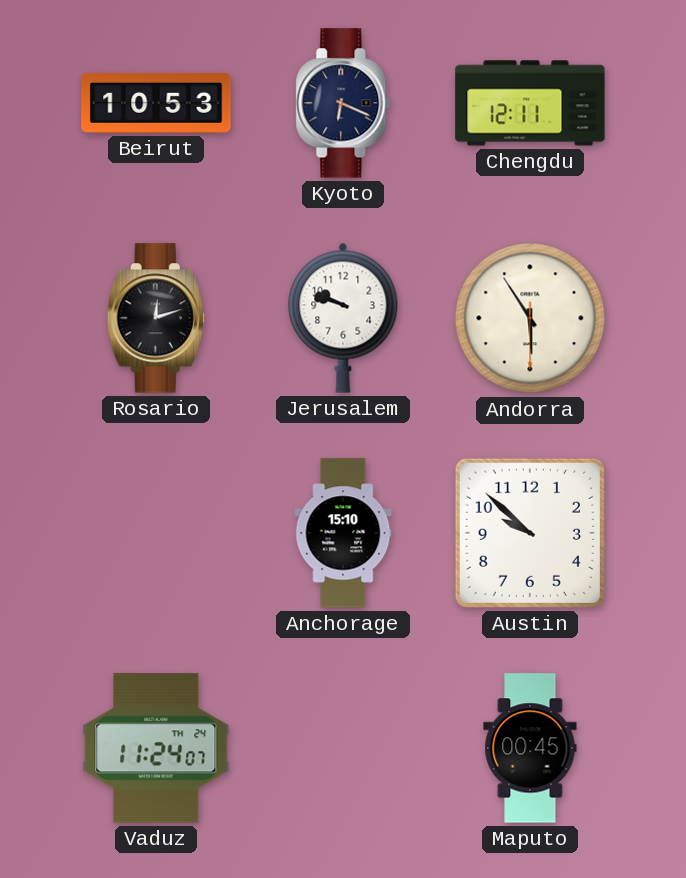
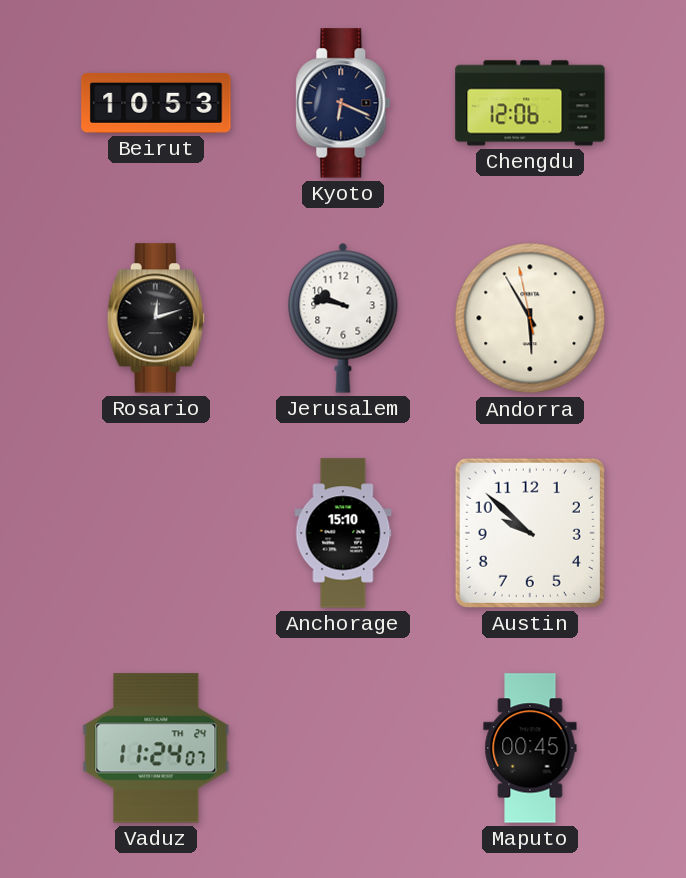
Chengdu: 12:11 -> 12:06
Jerusalem: 9:48 -> 9:47
Andorra: 5:54:30 -> 5:54:58
